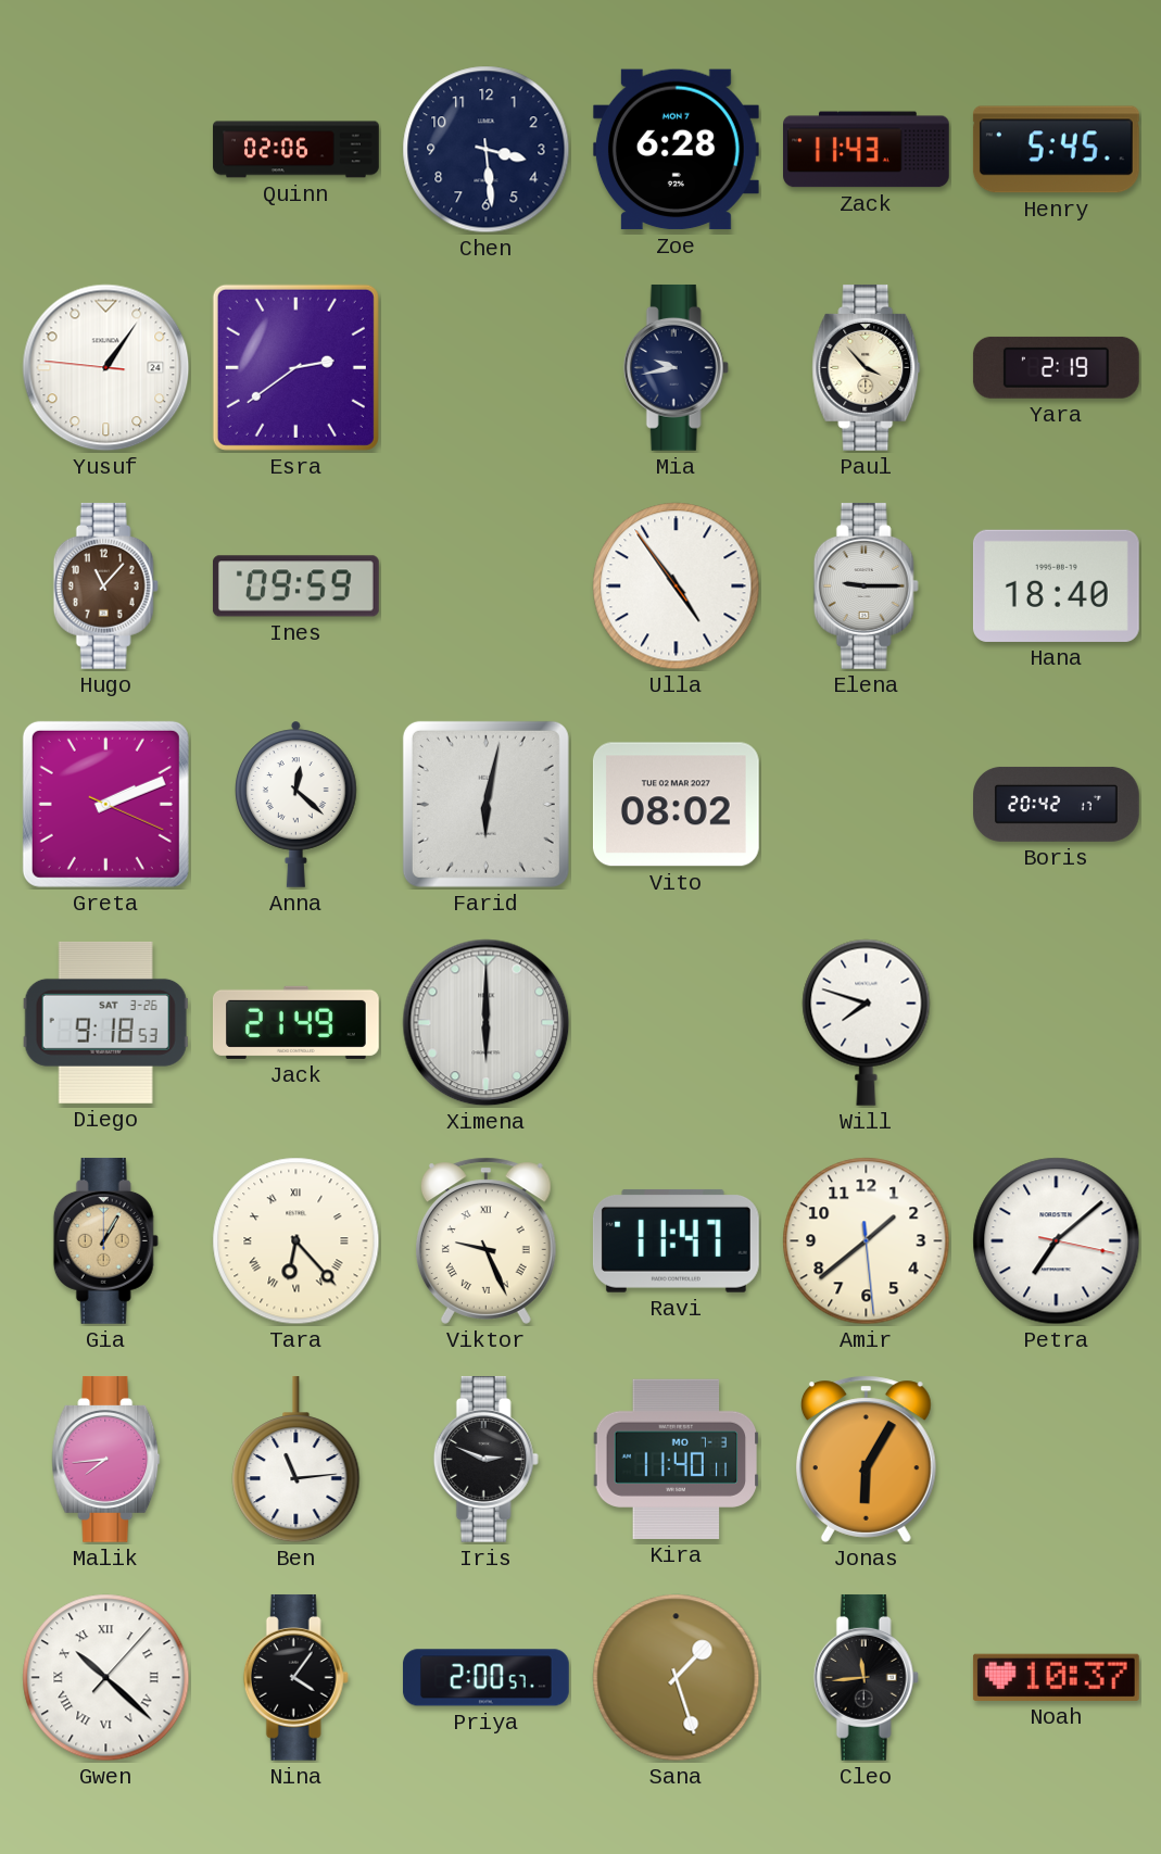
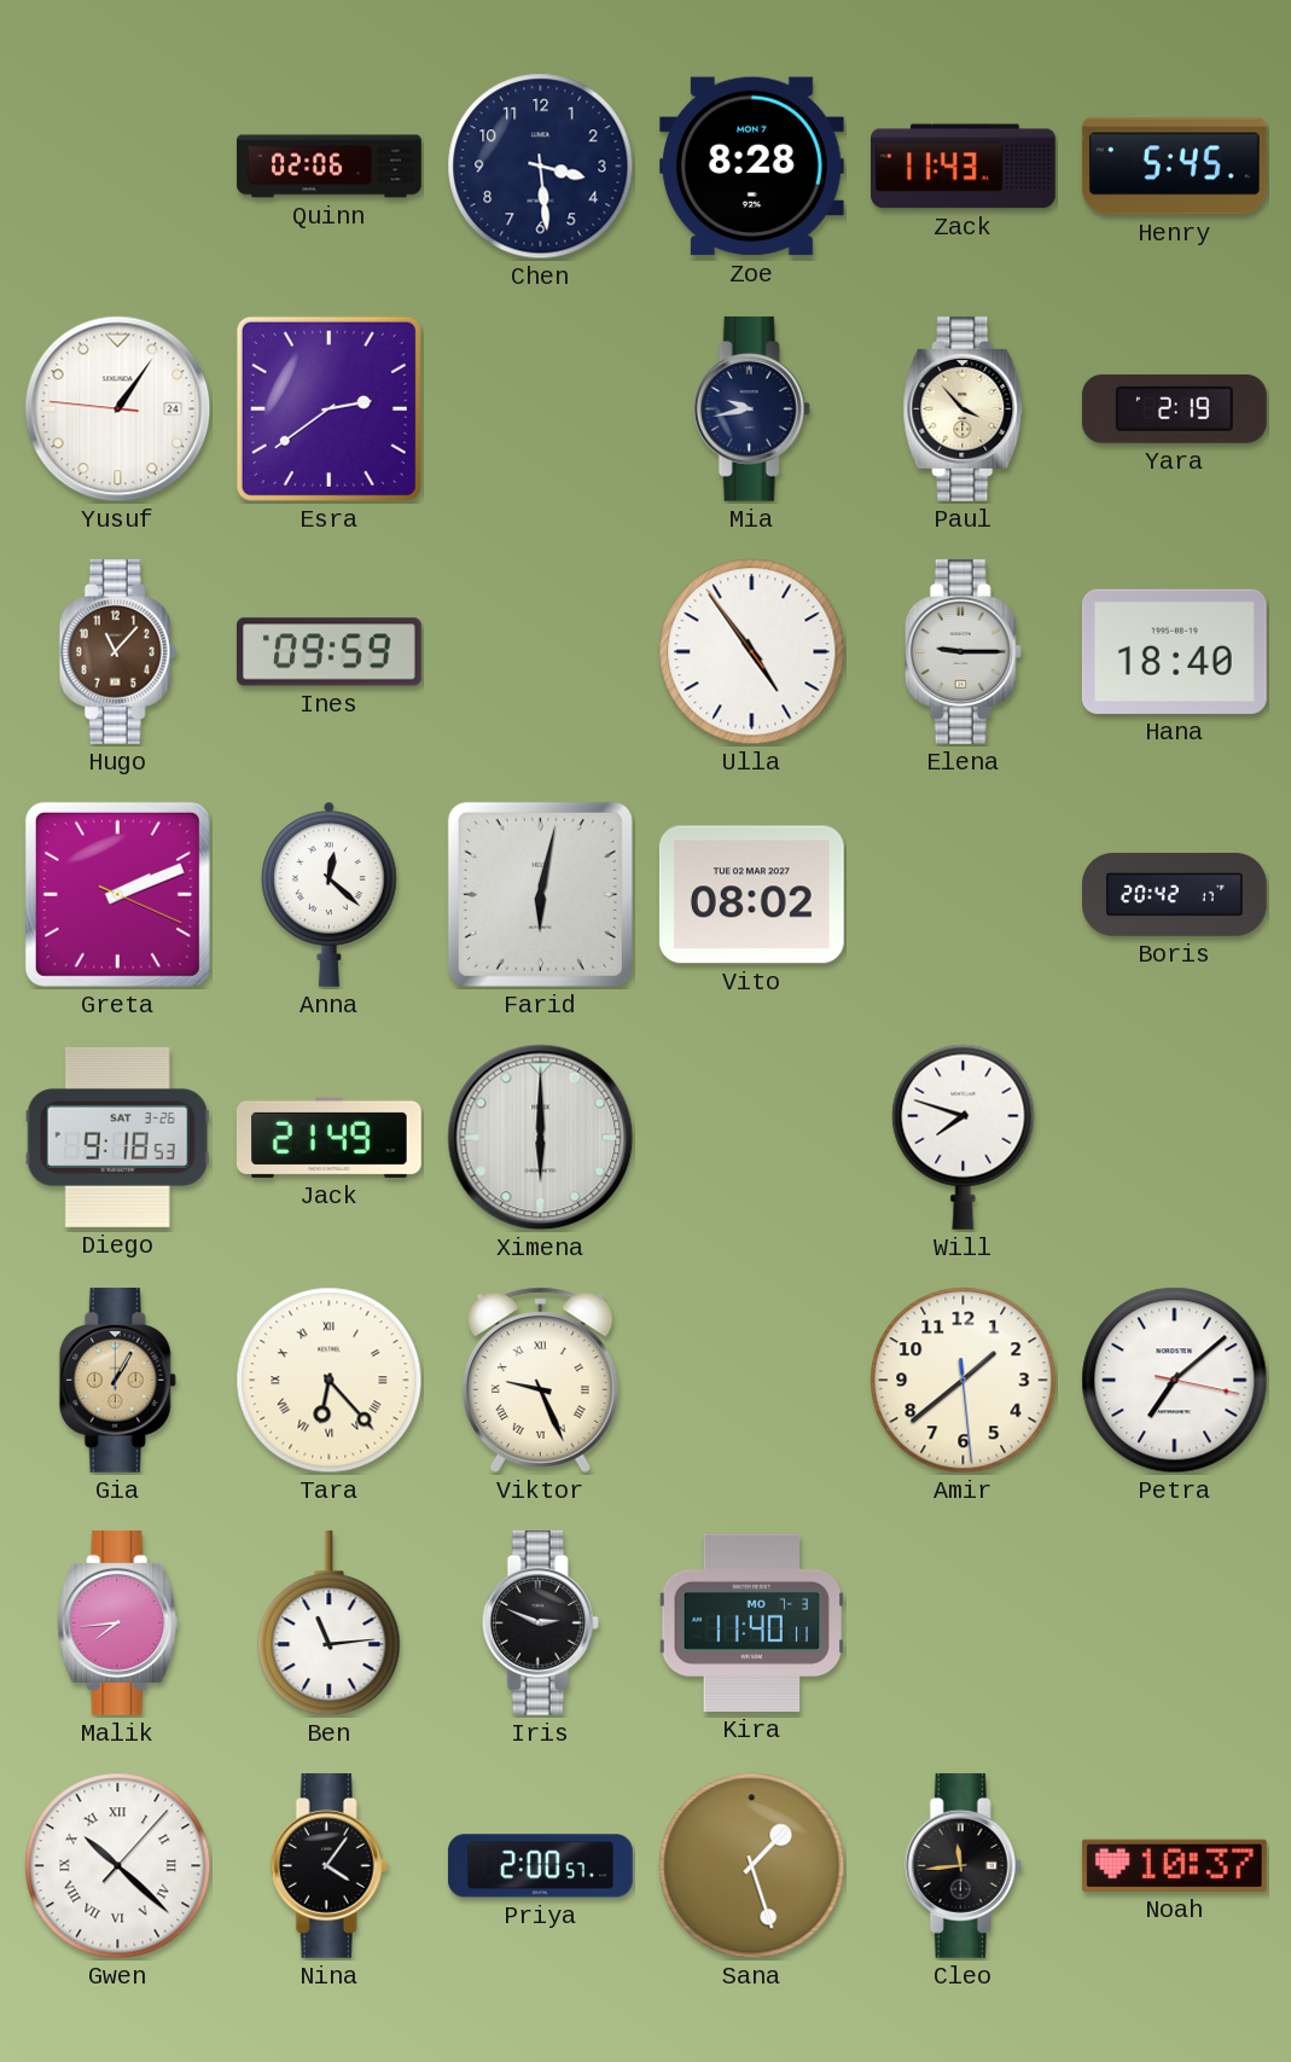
Zoe: 6:28 -> 8:28
Ravi: 11:47 -> none
Jonas: 6:05 -> none
